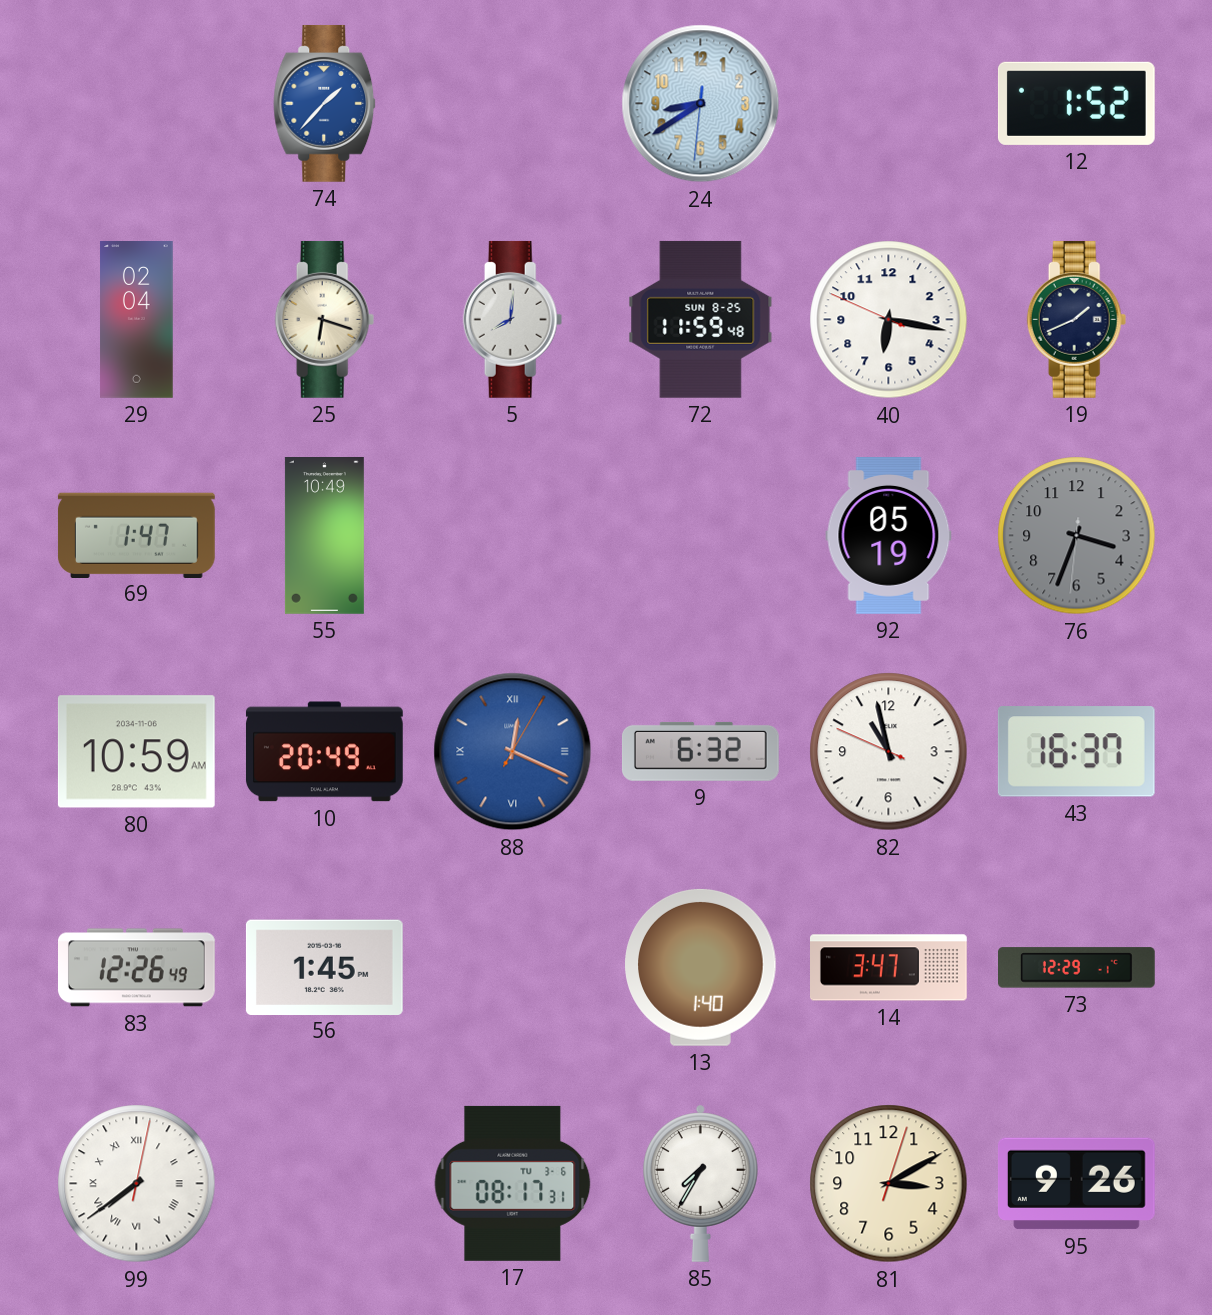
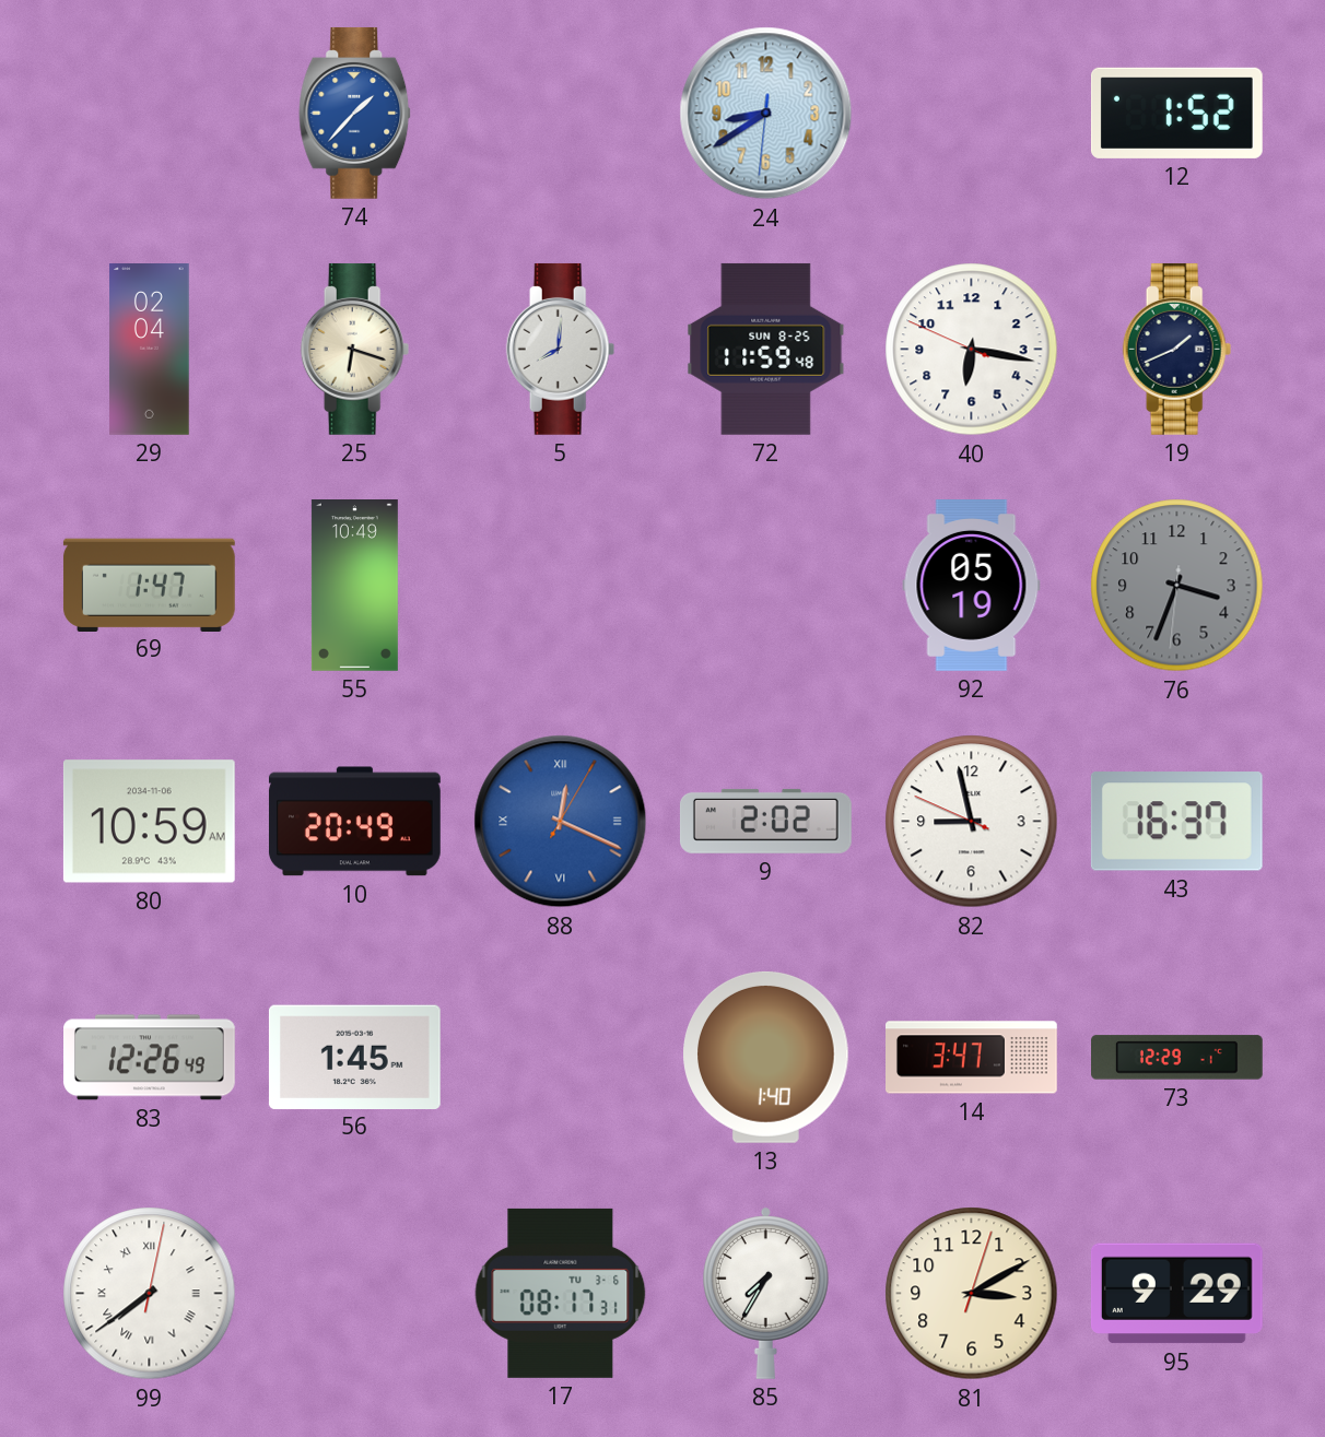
9: 6:32 -> 2:02
82: 10:57 -> 8:57
95: 9:26 -> 9:29
